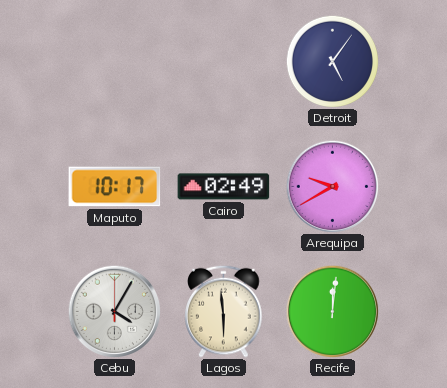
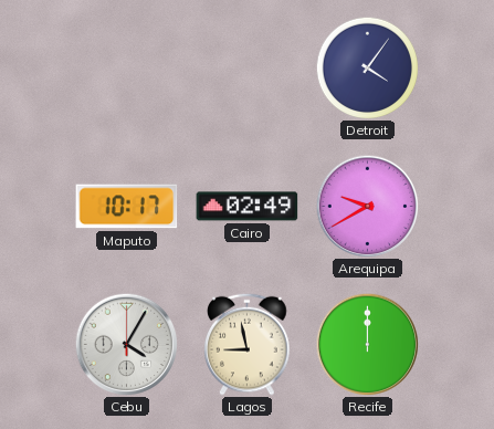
Detroit: 5:06 -> 4:06
Lagos: 5:59 -> 8:58
Recife: 12:01 -> 12:00
